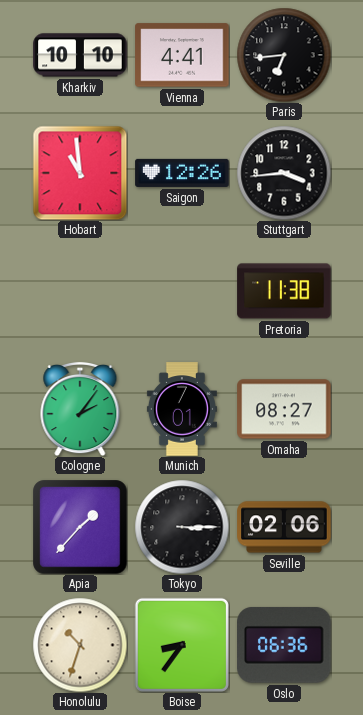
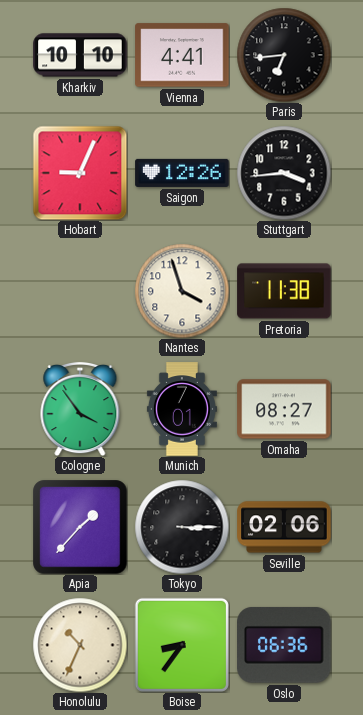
Hobart: 10:59 -> 9:04
Nantes: none -> 3:57
Cologne: 2:06 -> 3:54
Honolulu: 10:33 -> 10:34
